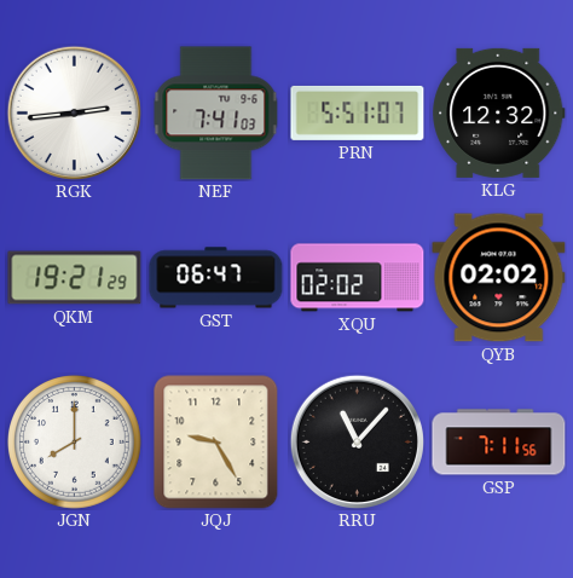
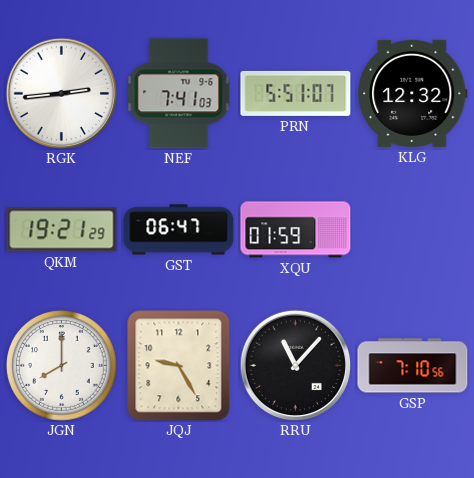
XQU: 02:02 -> 01:59
QYB: 02:02 -> none
GSP: 7:11 -> 7:10
